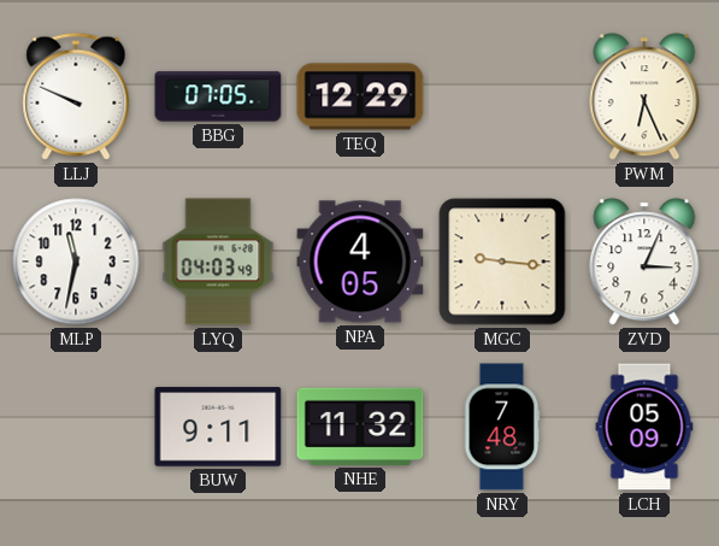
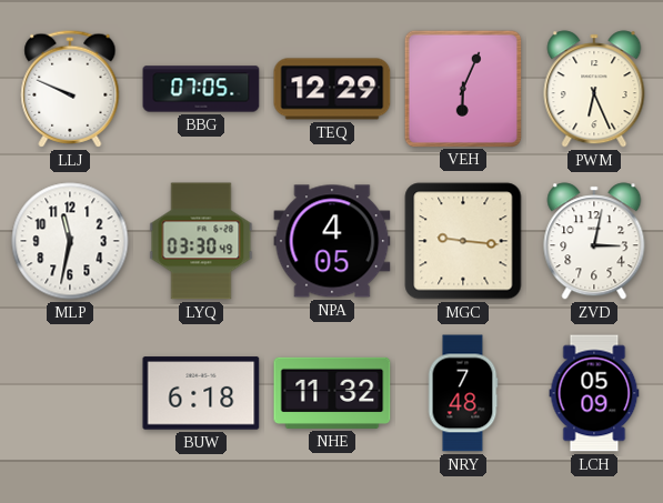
VEH: none -> 6:04
LYQ: 04:03 -> 03:30
ZVD: 3:04 -> 3:02
BUW: 9:11 -> 6:18
